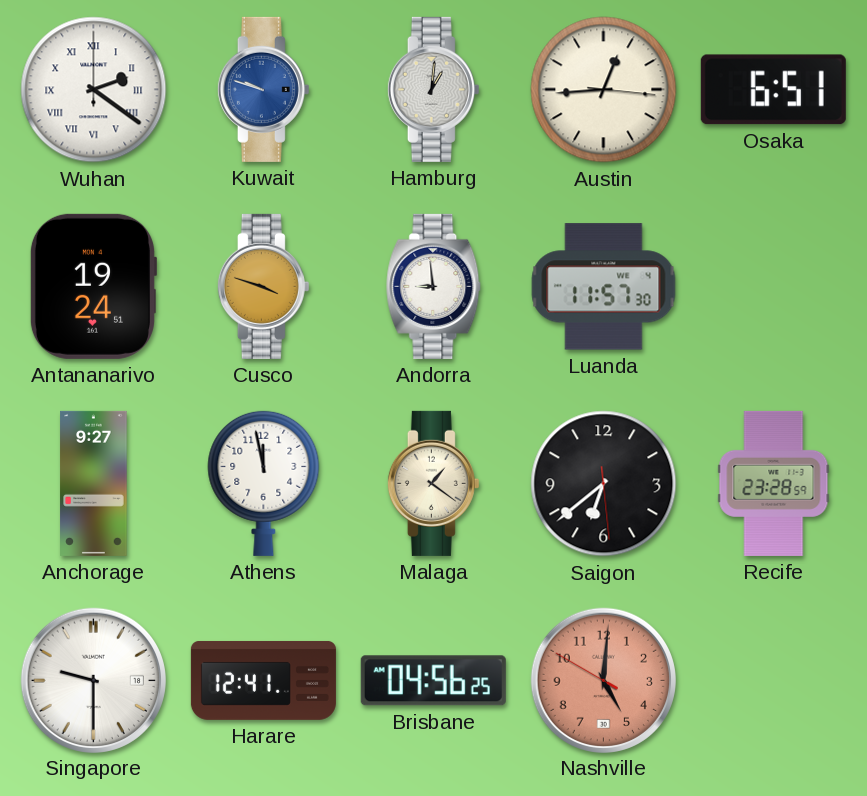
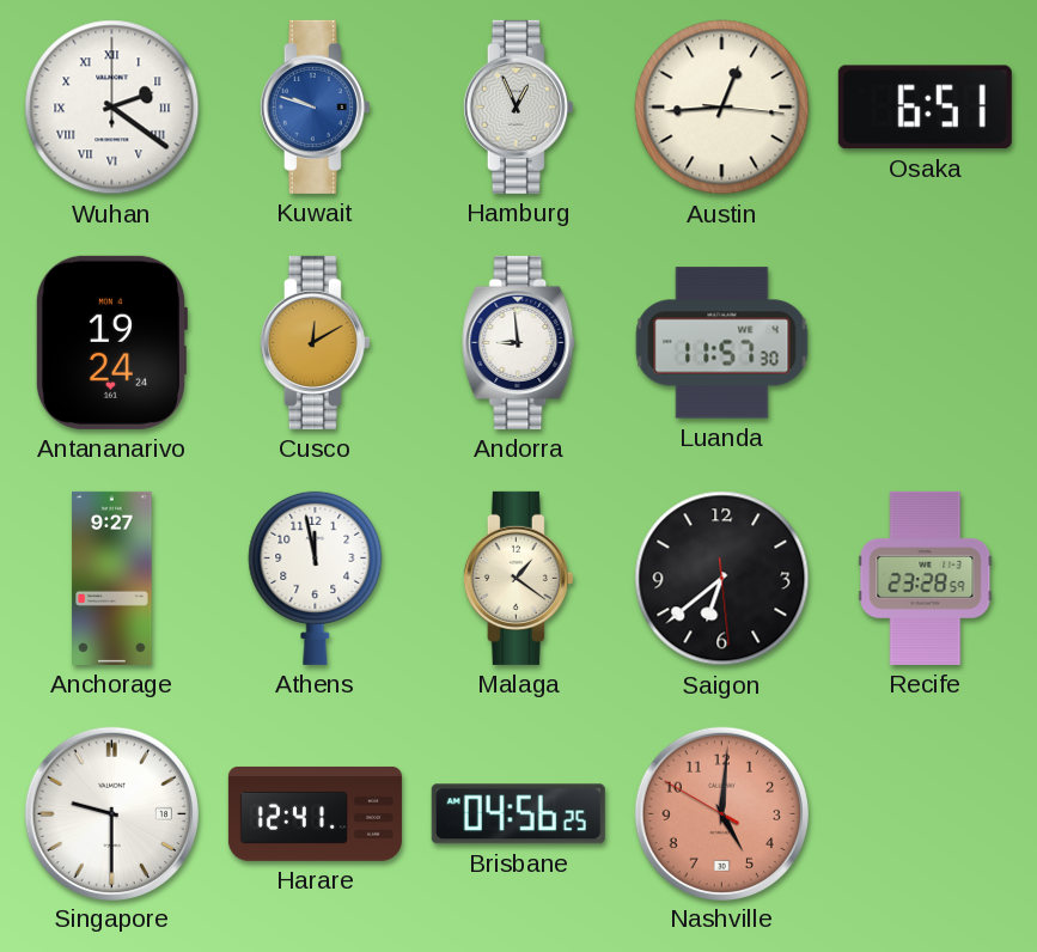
Hamburg: 1:01 -> 12:56
Antananarivo: 19:24:51 -> 19:24:24
Cusco: 3:48 -> 12:10
